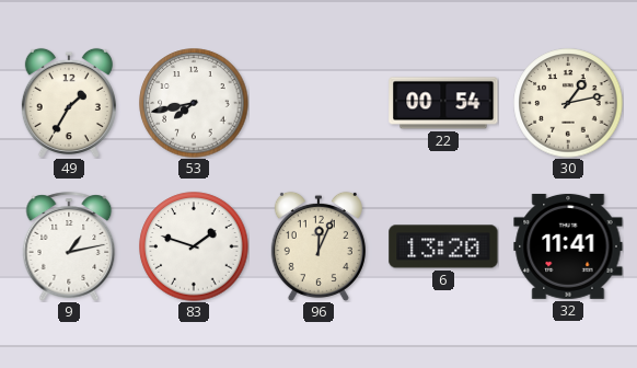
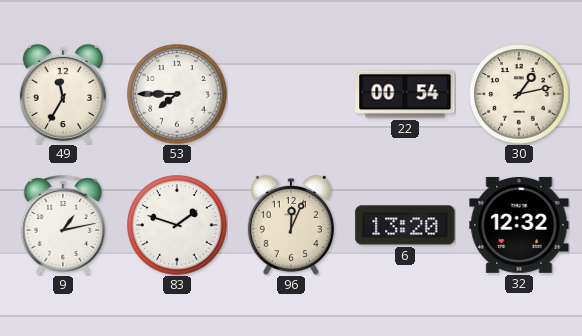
49: 1:35 -> 11:35
53: 7:43 -> 7:45
32: 11:41 -> 12:32
